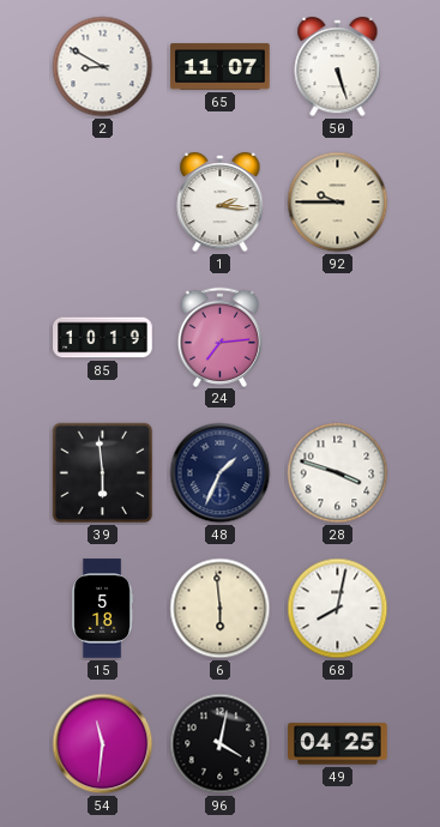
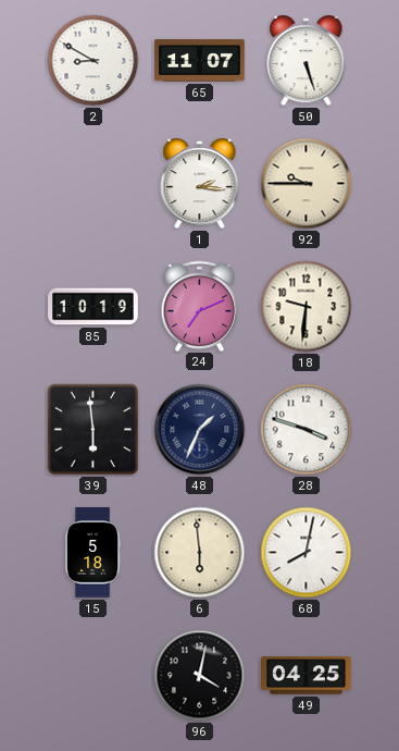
24: 7:14 -> 7:11
18: none -> 9:31
54: 11:31 -> none
